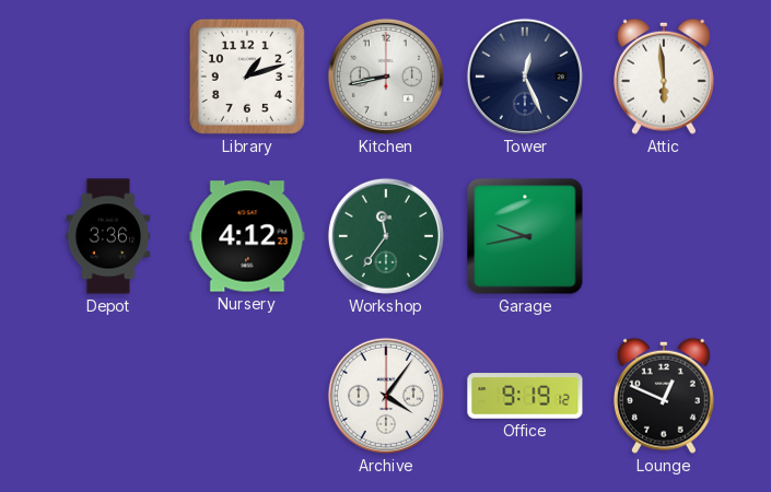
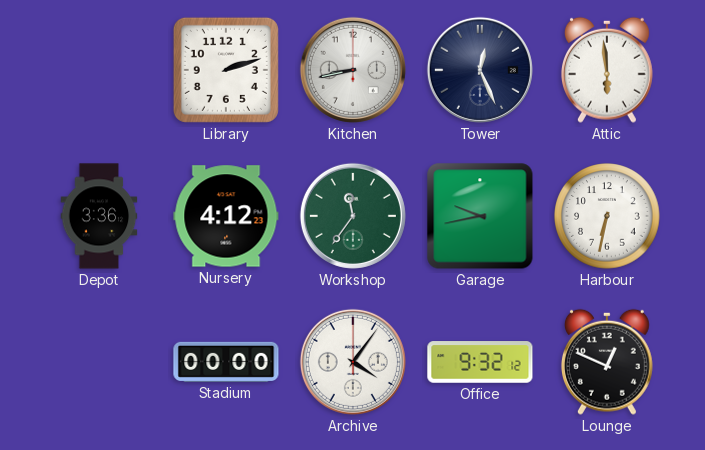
Library: 1:12 -> 2:12
Harbour: none -> 6:32
Stadium: none -> 00:00
Office: 9:19 -> 9:32
